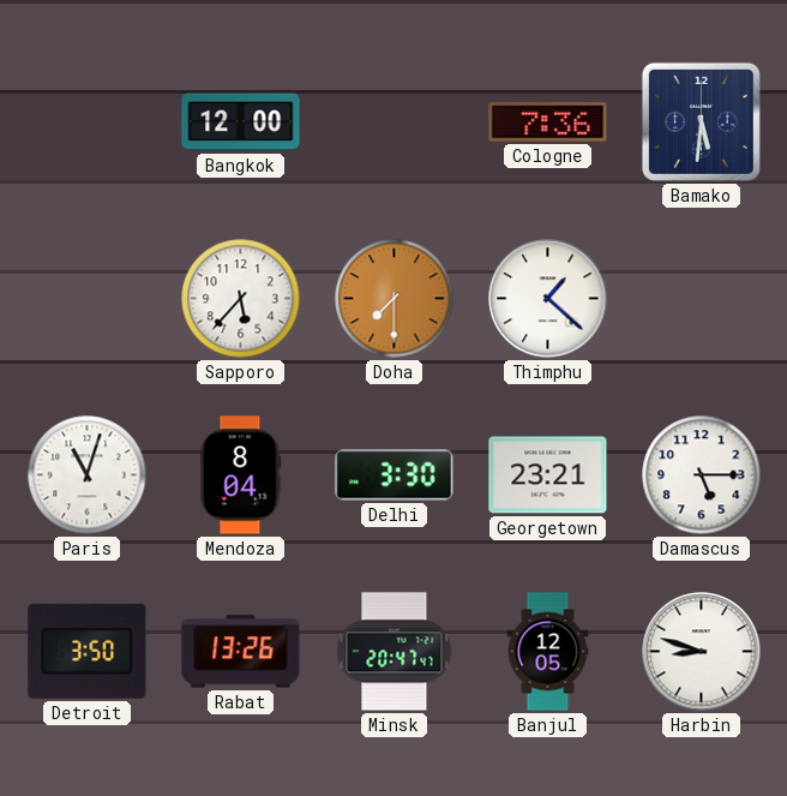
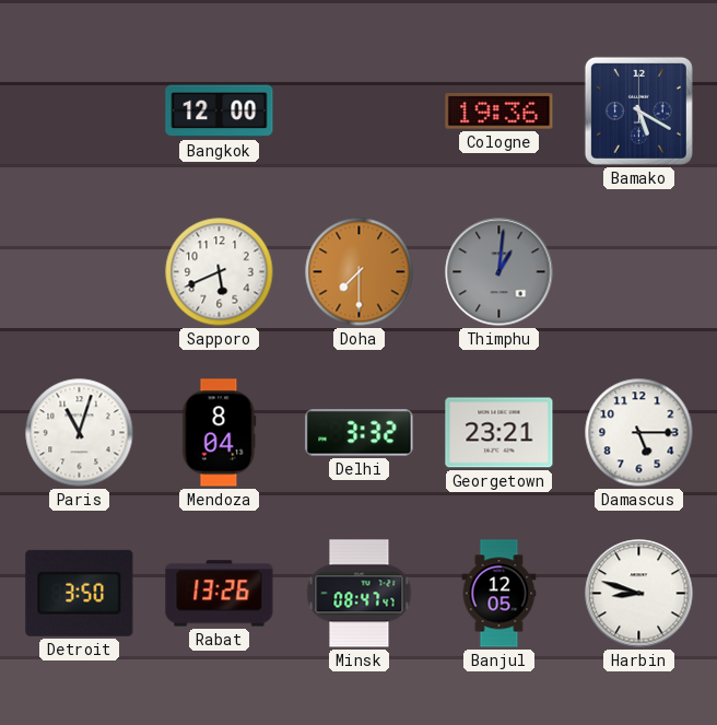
Cologne: 7:36 -> 19:36
Bamako: 5:31 -> 5:20
Sapporo: 5:37 -> 5:41
Thimphu: 1:22 -> 1:01
Thimphu dial: white -> grey
Delhi: 3:30 -> 3:32
Minsk: 20:47 -> 08:47
